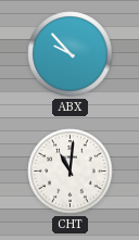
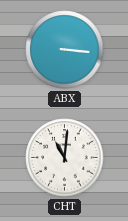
ABX: 9:53 -> 3:16
